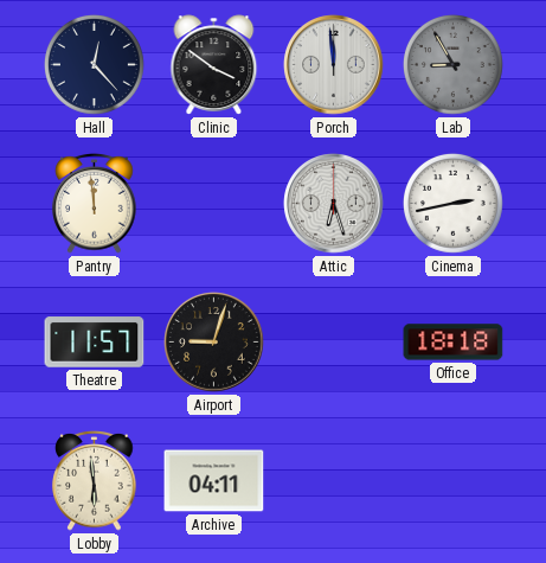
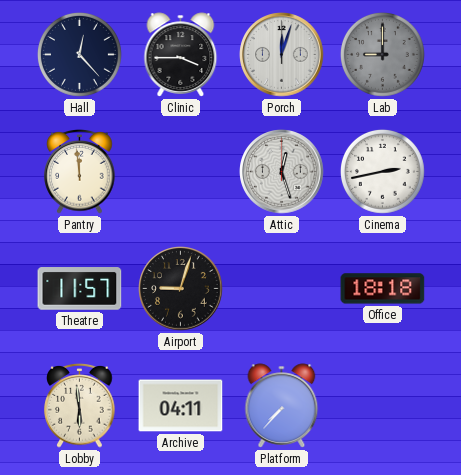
Clinic: 3:51 -> 3:45
Porch: 11:59 -> 12:03
Lab: 8:55 -> 9:00
Attic: 6:27 -> 12:27
Platform: none -> 7:37
